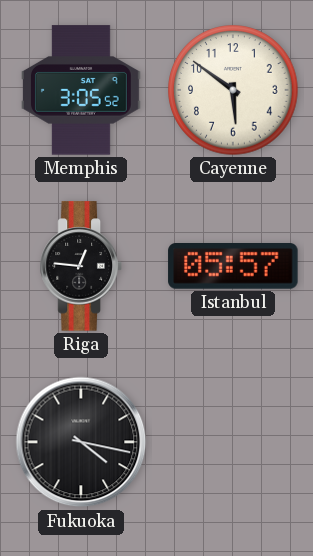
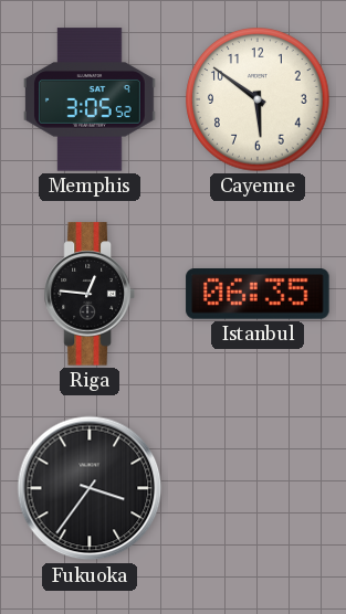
Istanbul: 05:57 -> 06:35
Fukuoka: 4:17 -> 3:36
